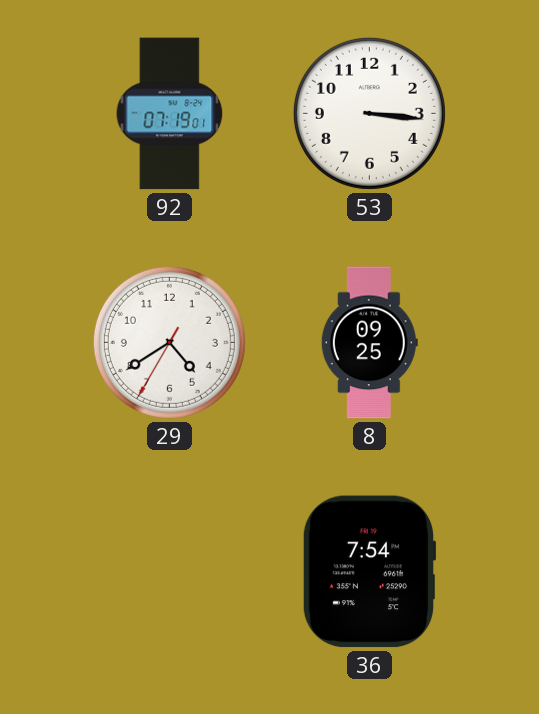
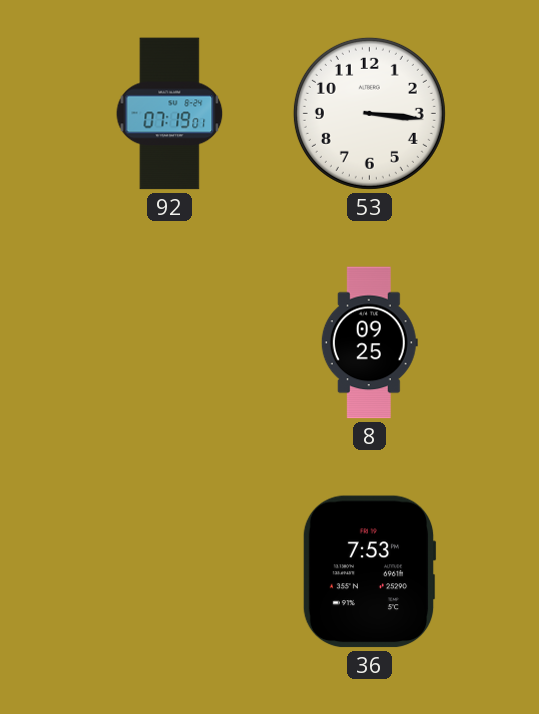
29: 4:39 -> none
36: 7:54 -> 7:53
